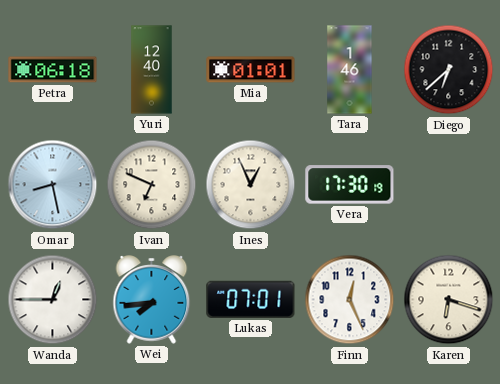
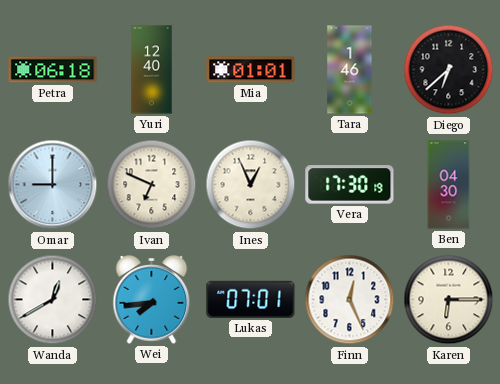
Omar: 8:28 -> 9:00
Ben: none -> 04:30
Wanda: 12:45 -> 12:40
Karen: 6:18 -> 6:15
